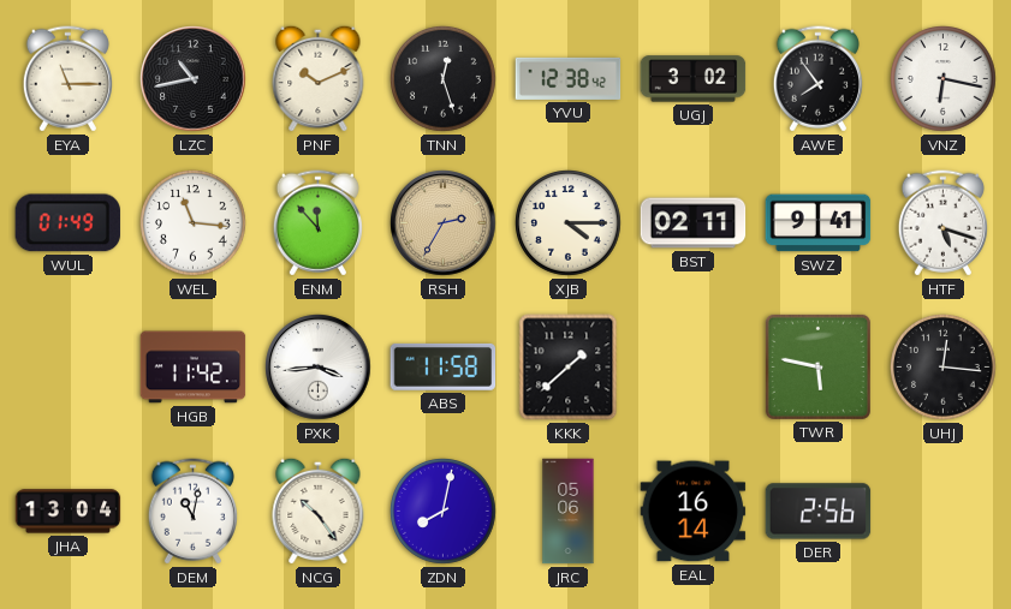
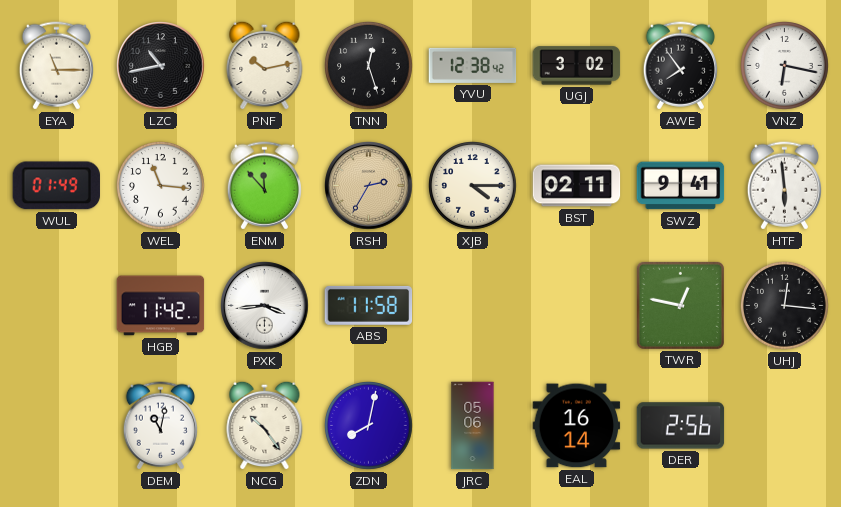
PNF: 10:11 -> 10:13
HTF: 5:18 -> 5:59
KKK: 1:38 -> none
TWR: 5:47 -> 12:47
JHA: 13:04 -> none
